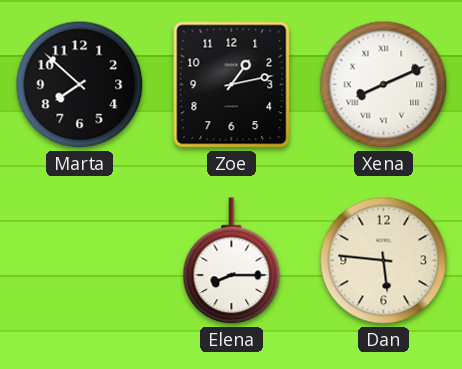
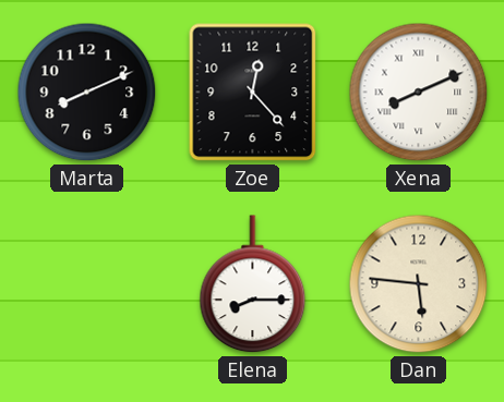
Marta: 7:52 -> 8:11
Zoe: 1:13 -> 12:23
